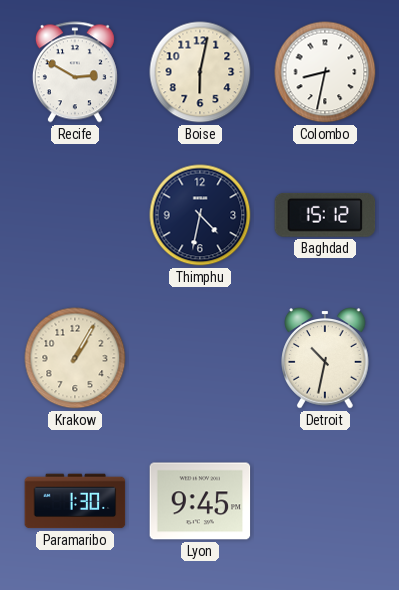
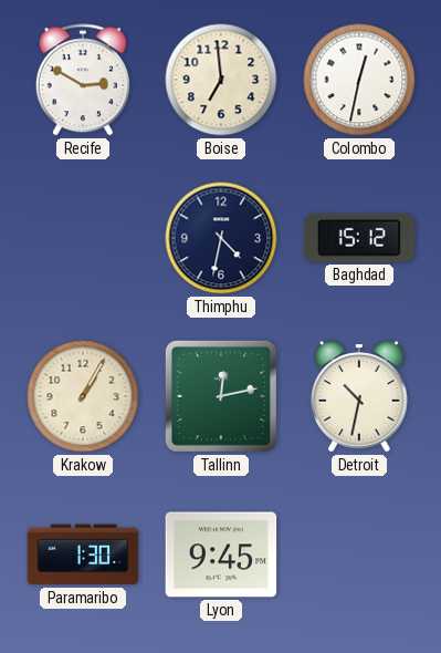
Boise: 6:02 -> 6:59
Colombo: 8:32 -> 12:32
Tallinn: none -> 12:13
